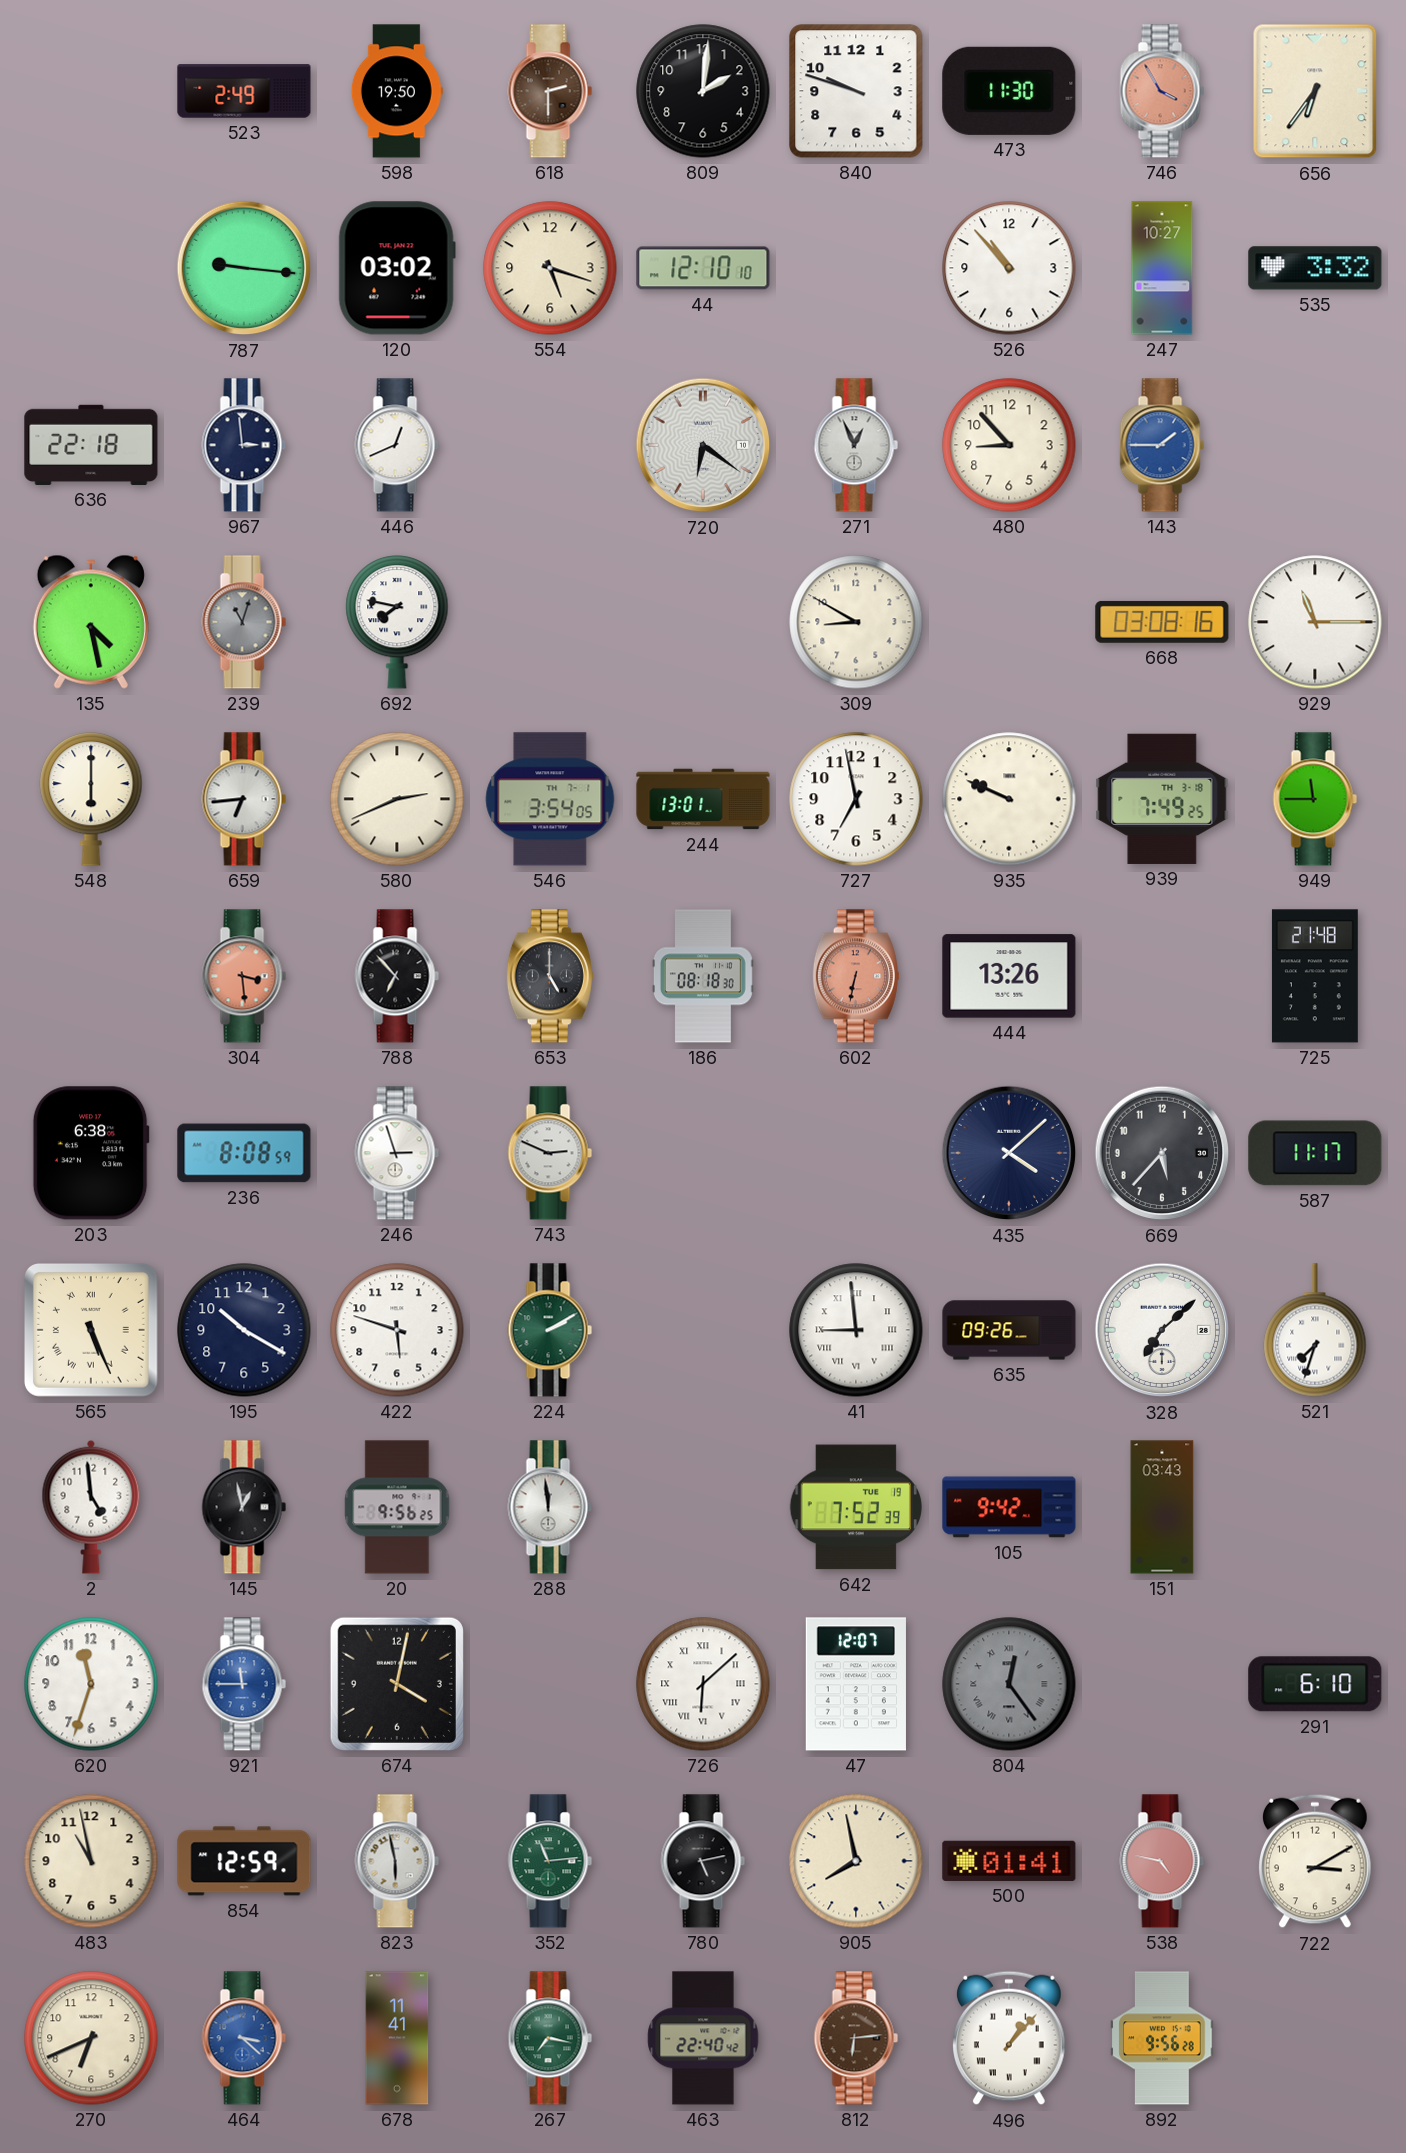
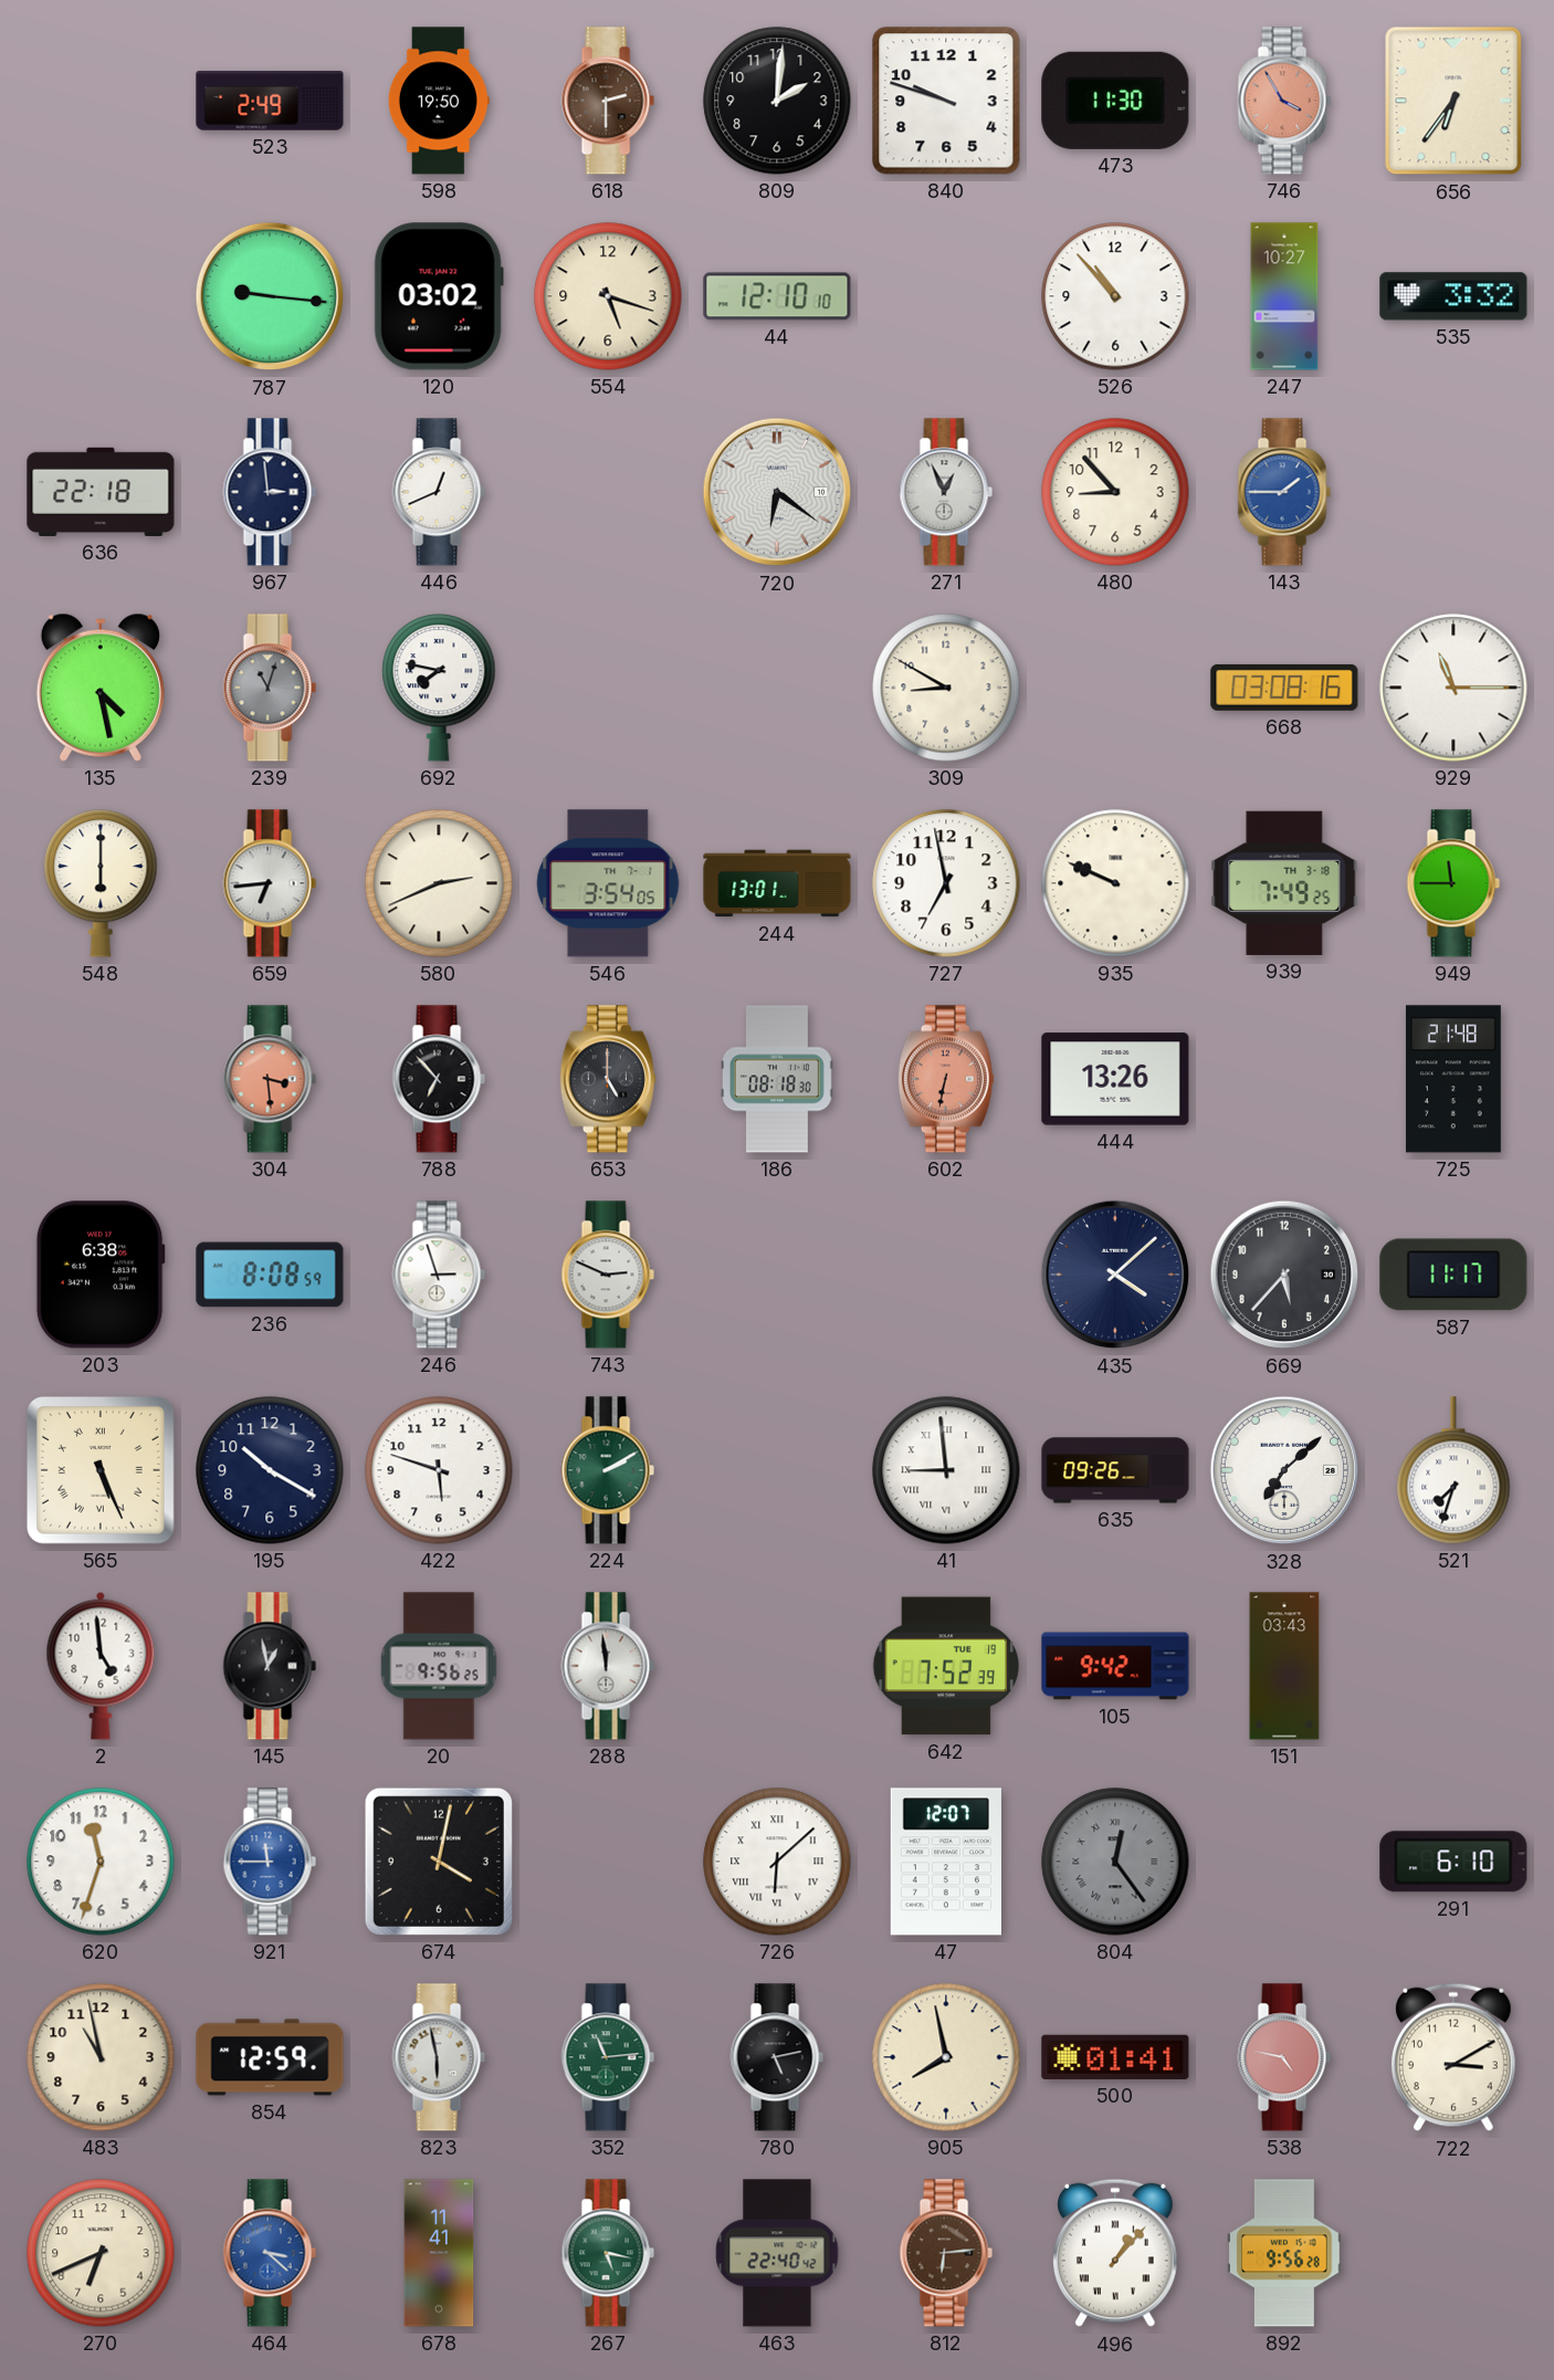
267: 7:17 -> 5:17
